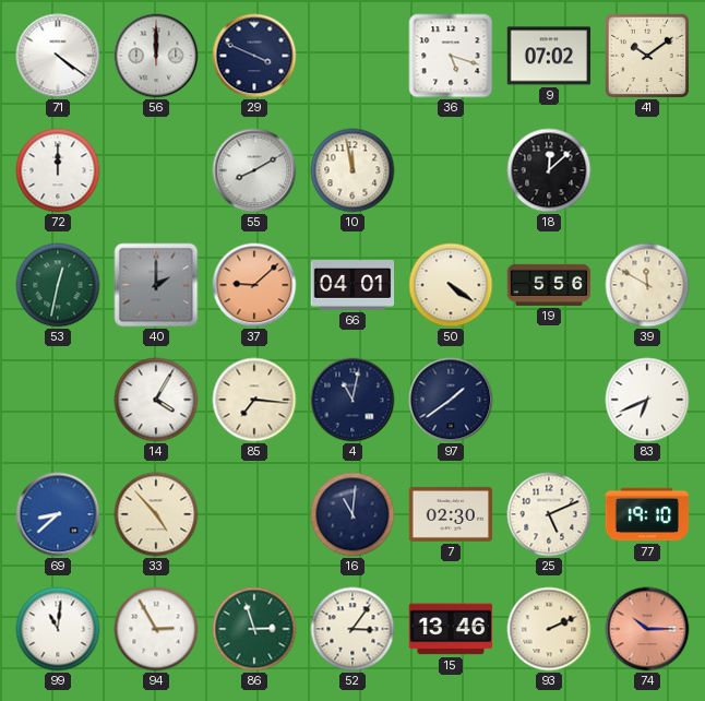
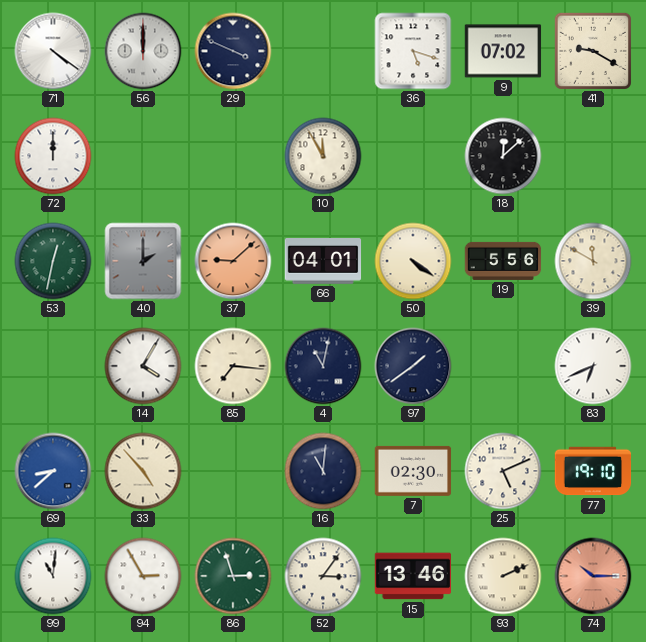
41: 10:09 -> 9:20
55: 8:10 -> none
10: 11:58 -> 11:55
